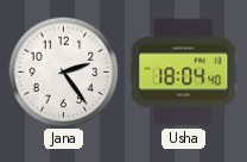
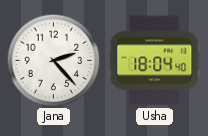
Jana: 2:24 -> 2:23
